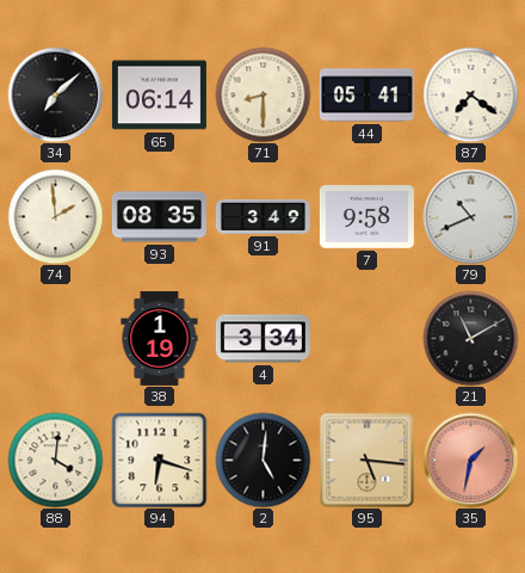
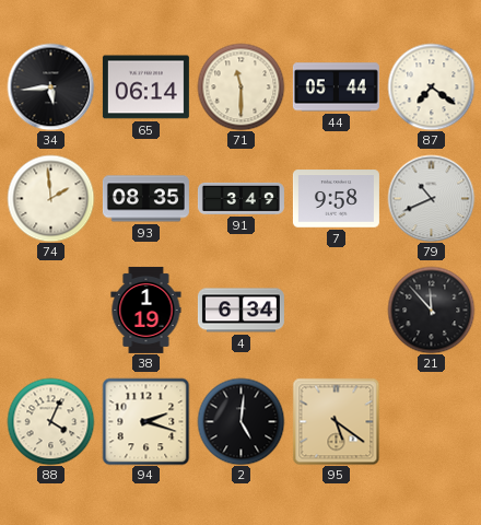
34: 7:08 -> 5:44
71: 8:30 -> 11:30
44: 05:41 -> 05:44
4: 3:34 -> 6:34
21: 11:10 -> 11:53
88: 4:01 -> 4:04
94: 6:18 -> 2:18
95: 5:16 -> 5:21
35: 1:32 -> none
